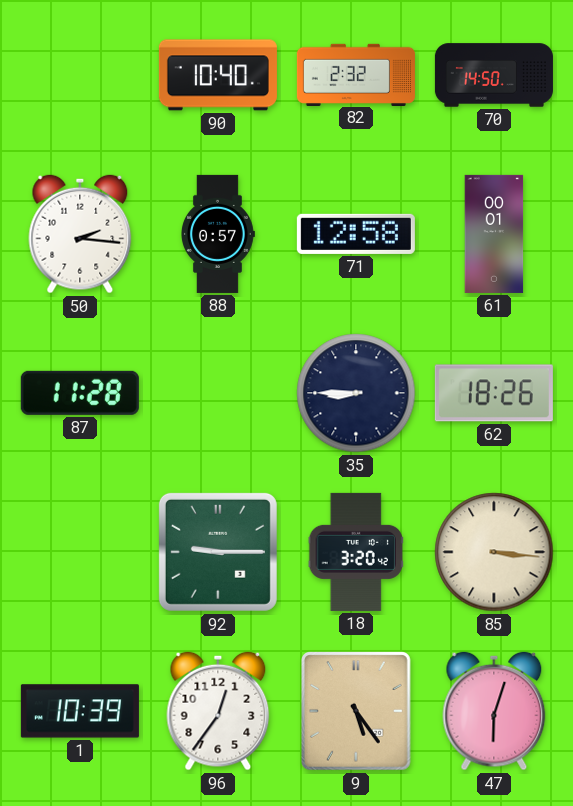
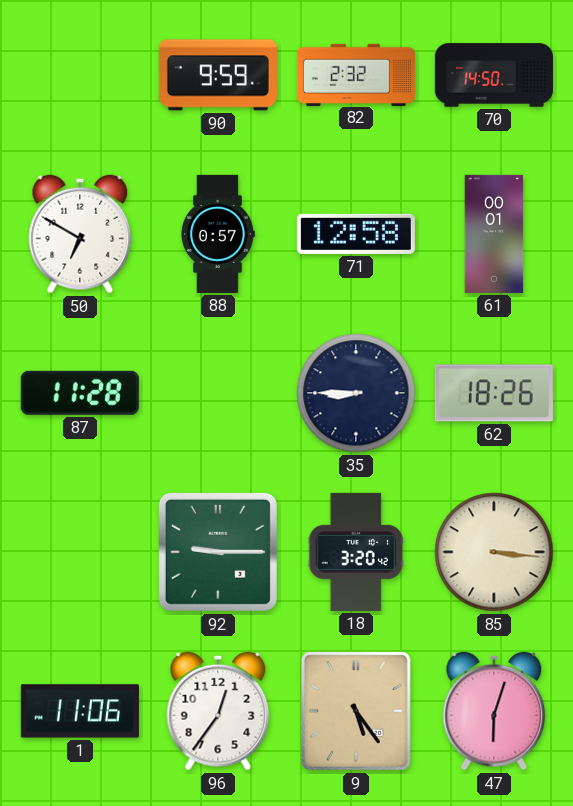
90: 10:40 -> 9:59
50: 2:16 -> 6:50
1: 10:39 -> 11:06
